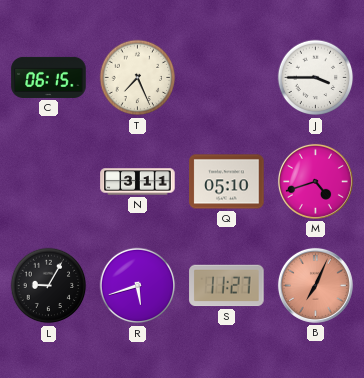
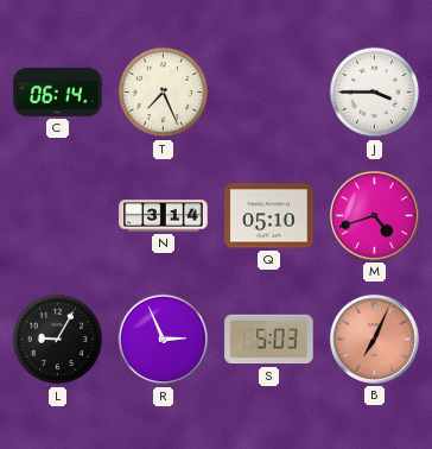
C: 06:15 -> 06:14
N: 3:11 -> 3:14
R: 5:42 -> 2:56
S: 11:27 -> 5:03
